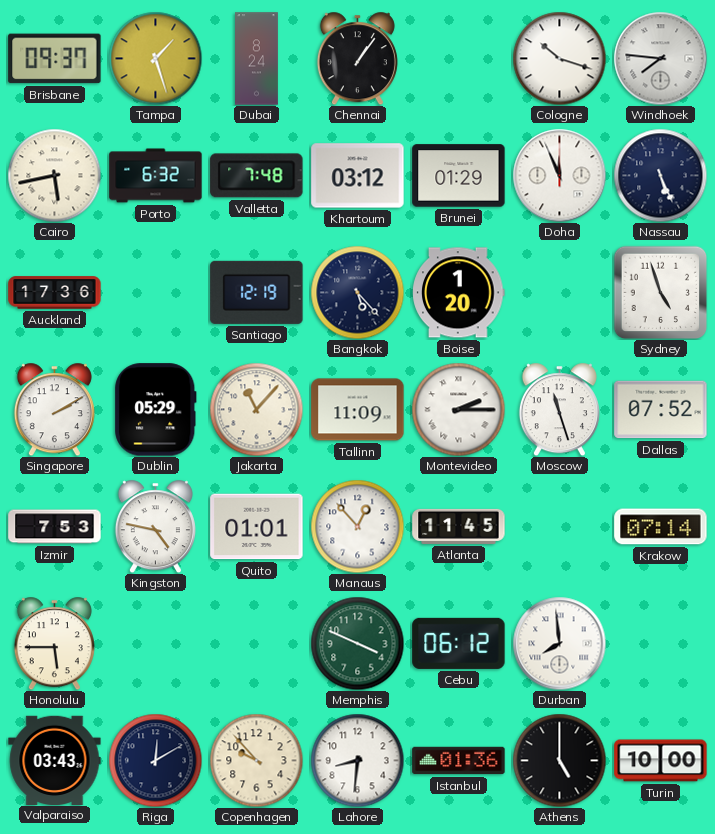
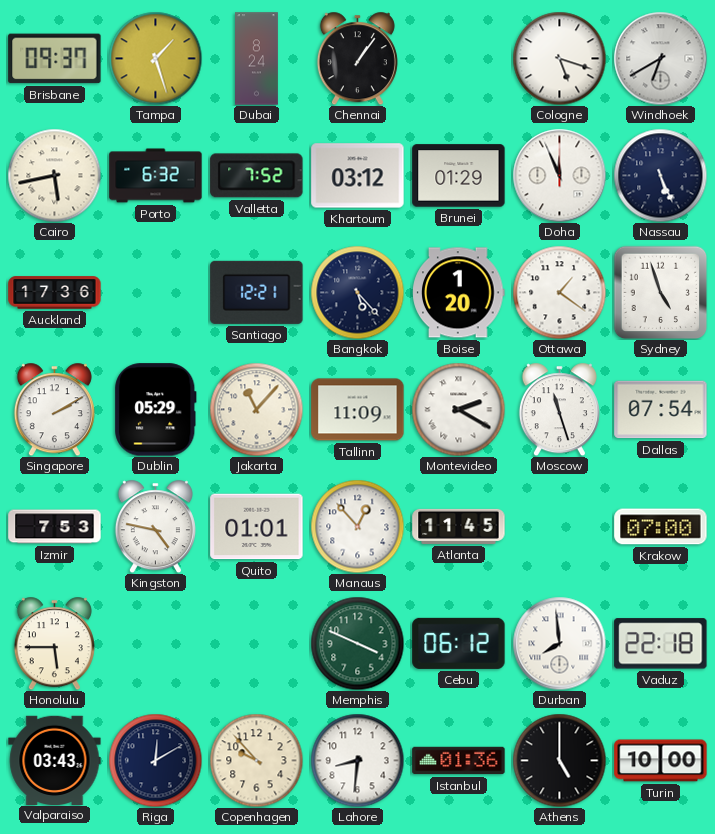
Cologne: 10:18 -> 5:18
Windhoek: 7:46 -> 6:40
Valletta: 7:48 -> 7:52
Santiago: 12:19 -> 12:21
Ottawa: none -> 1:21
Montevideo: 2:15 -> 2:20
Dallas: 07:52 -> 07:54
Krakow: 07:14 -> 07:00
Vaduz: none -> 22:18
